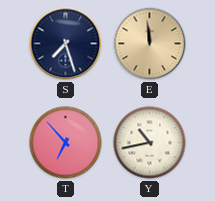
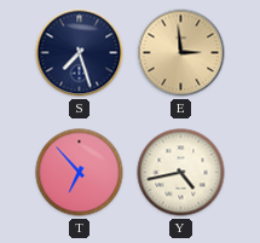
E: 11:59 -> 2:59
Y: 10:43 -> 4:43
